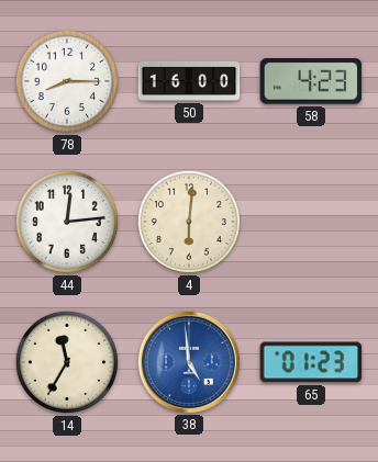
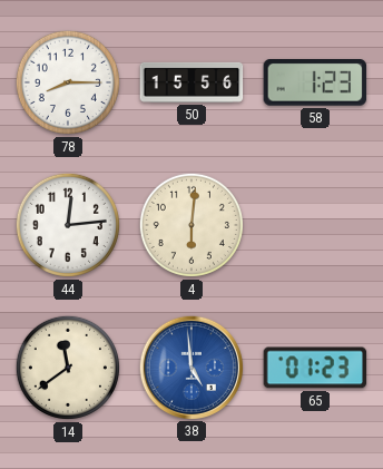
50: 16:00 -> 15:56
58: 4:23 -> 1:23
14: 11:35 -> 11:39
